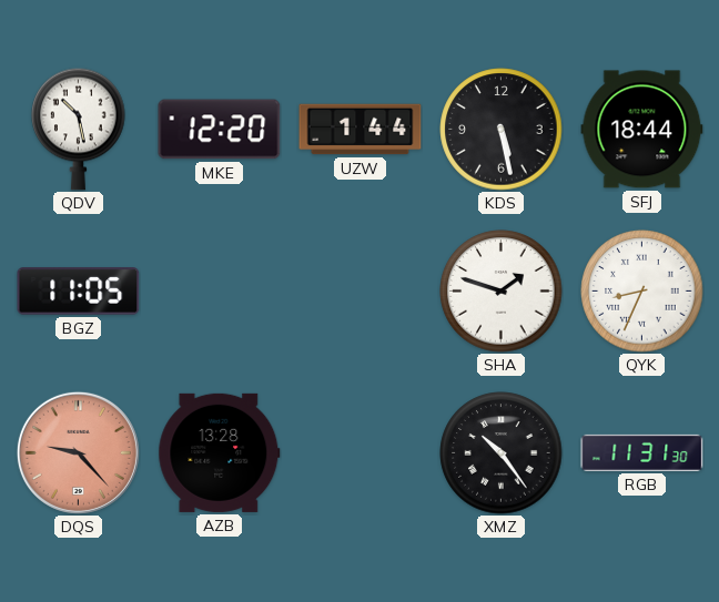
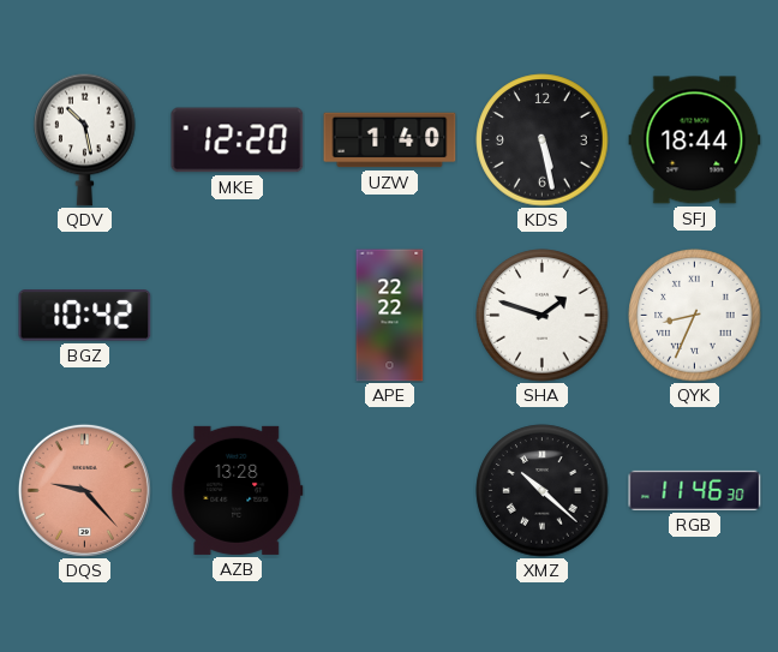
UZW: 1:44 -> 1:40
BGZ: 11:05 -> 10:42
APE: none -> 22:22
XMZ: 10:24 -> 10:22
RGB: 11:31 -> 11:46
